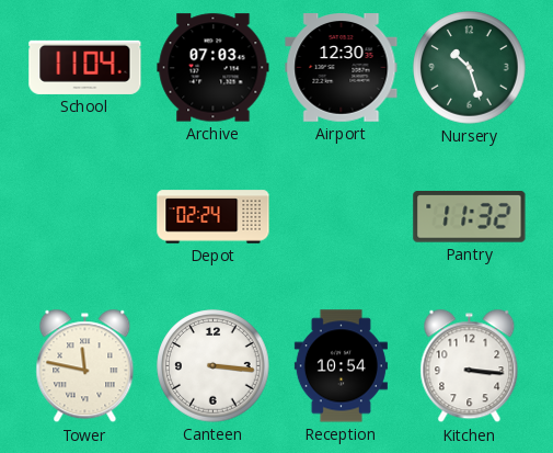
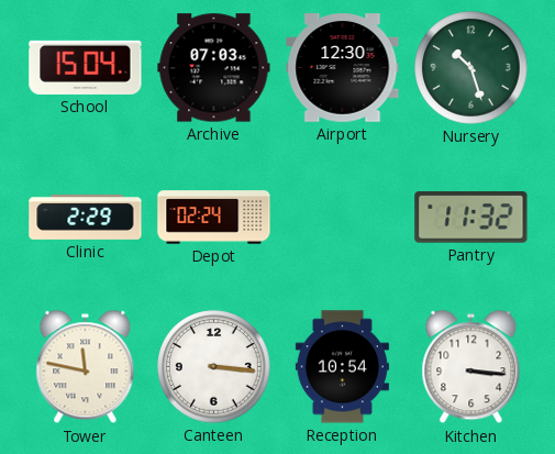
School: 11:04 -> 15:04
Clinic: none -> 2:29
